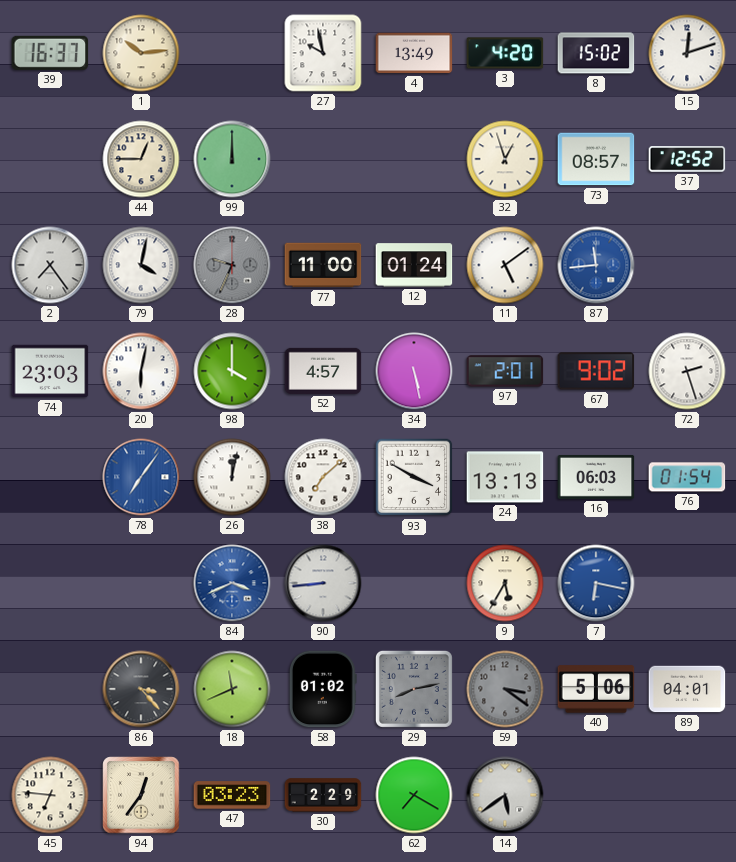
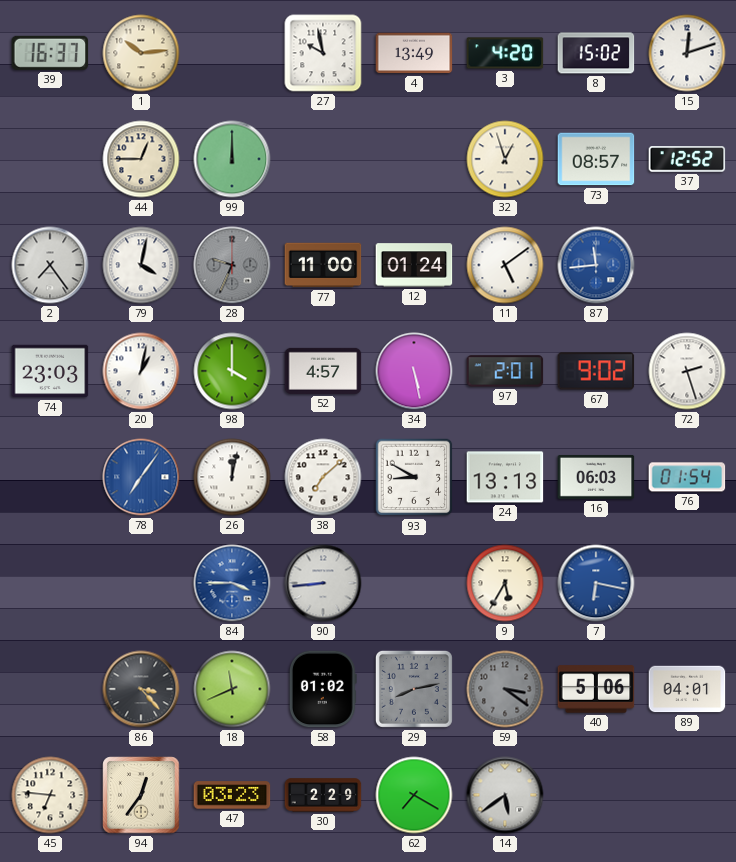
20: 6:02 -> 1:02
93: 3:50 -> 8:50
84: 3:41 -> 3:45
